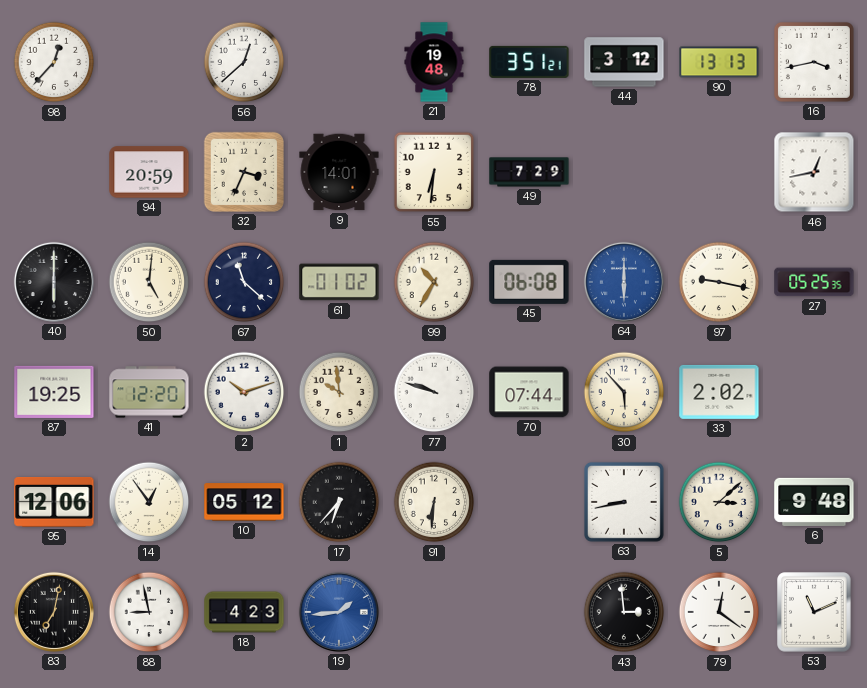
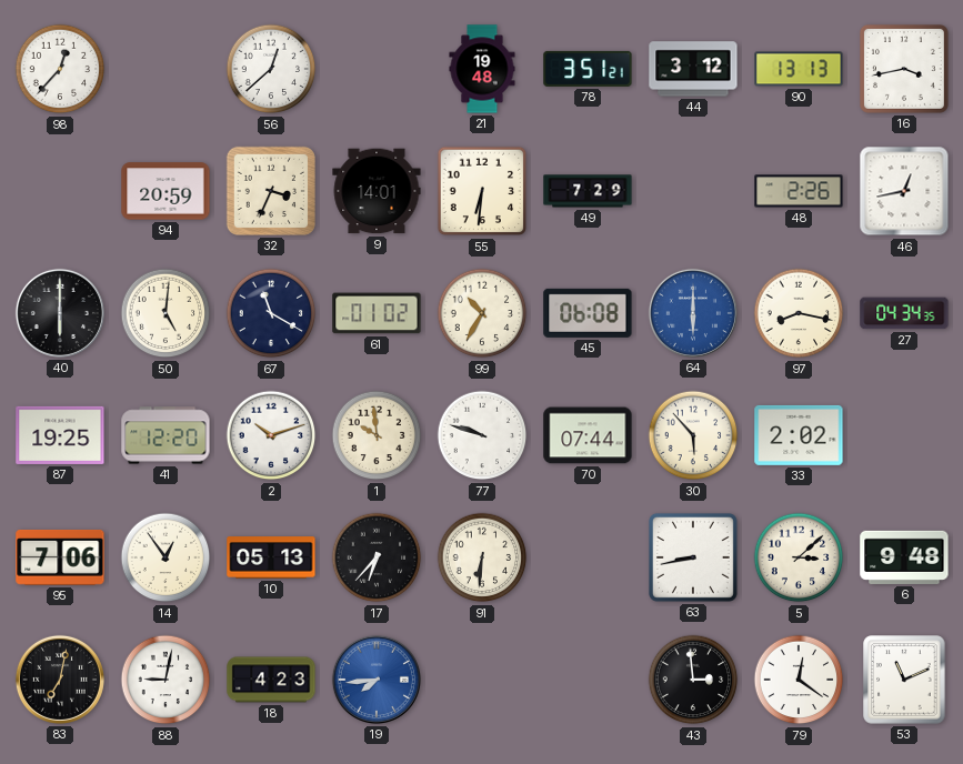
48: none -> 2:26
67: 11:22 -> 11:20
97: 9:17 -> 8:17
27: 05:25 -> 04:34
95: 12:06 -> 7:06
10: 05:12 -> 05:13
88: 8:58 -> 9:02
19: 1:44 -> 7:44
